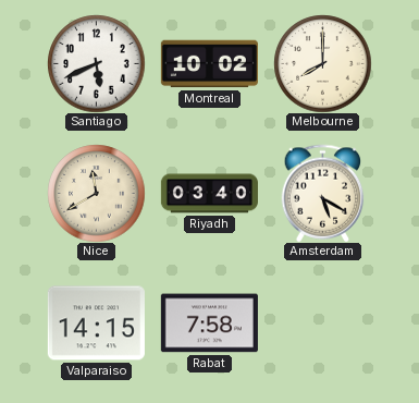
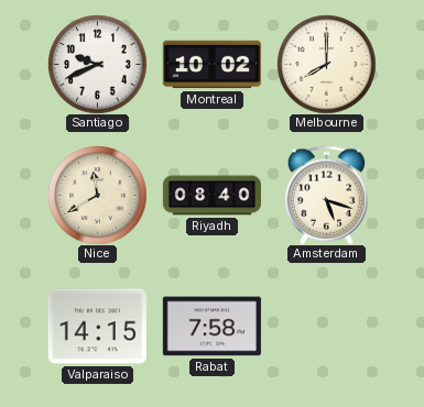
Santiago: 5:41 -> 9:41
Riyadh: 03:40 -> 08:40
Amsterdam: 5:20 -> 5:18
